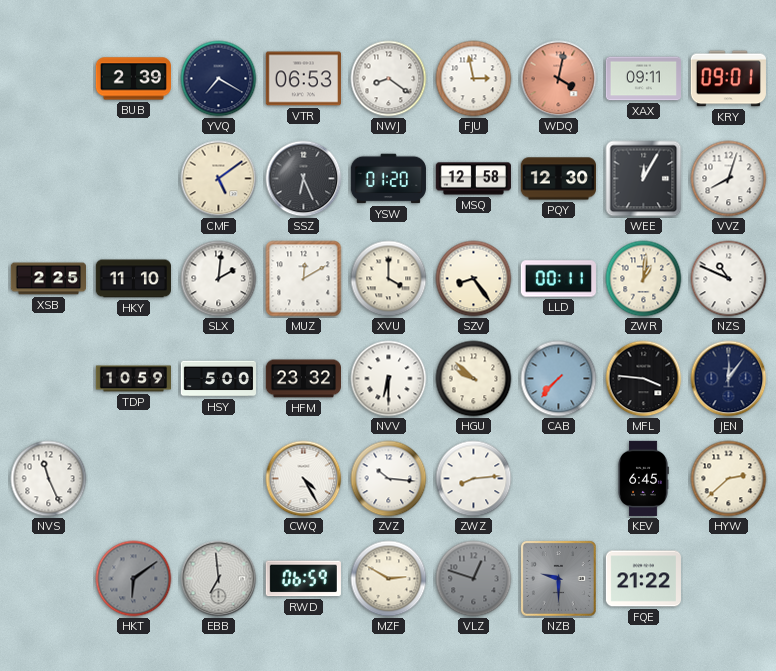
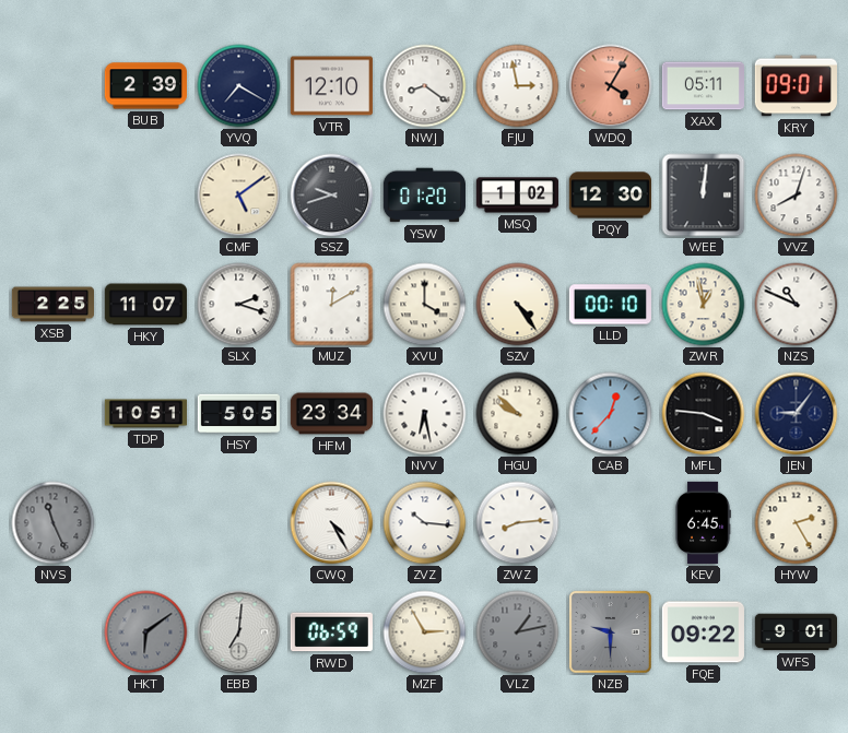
VTR: 06:53 -> 12:10
WDQ: 4:02 -> 4:05
XAX: 09:11 -> 05:11
SSZ: 6:26 -> 9:42
MSQ: 12:58 -> 1:02
WEE: 12:05 -> 12:01
HKY: 11:10 -> 11:07
SLX: 2:01 -> 2:18
SZV: 8:24 -> 4:24
LLD: 00:11 -> 00:10
ZWR: 1:01 -> 12:58
TDP: 10:59 -> 10:51
HSY: 5:00 -> 5:05
HFM: 23:32 -> 23:34
NVV: 6:30 -> 6:28
CAB: 7:37 -> 12:37
JEN: 12:06 -> 9:06
NVS dial: white -> grey
HYW: 2:38 -> 2:25
EBB: 6:59 -> 7:01
MZF: 2:50 -> 2:55
VLZ: 12:48 -> 1:13
FQE: 21:22 -> 09:22
WFS: none -> 9:01
